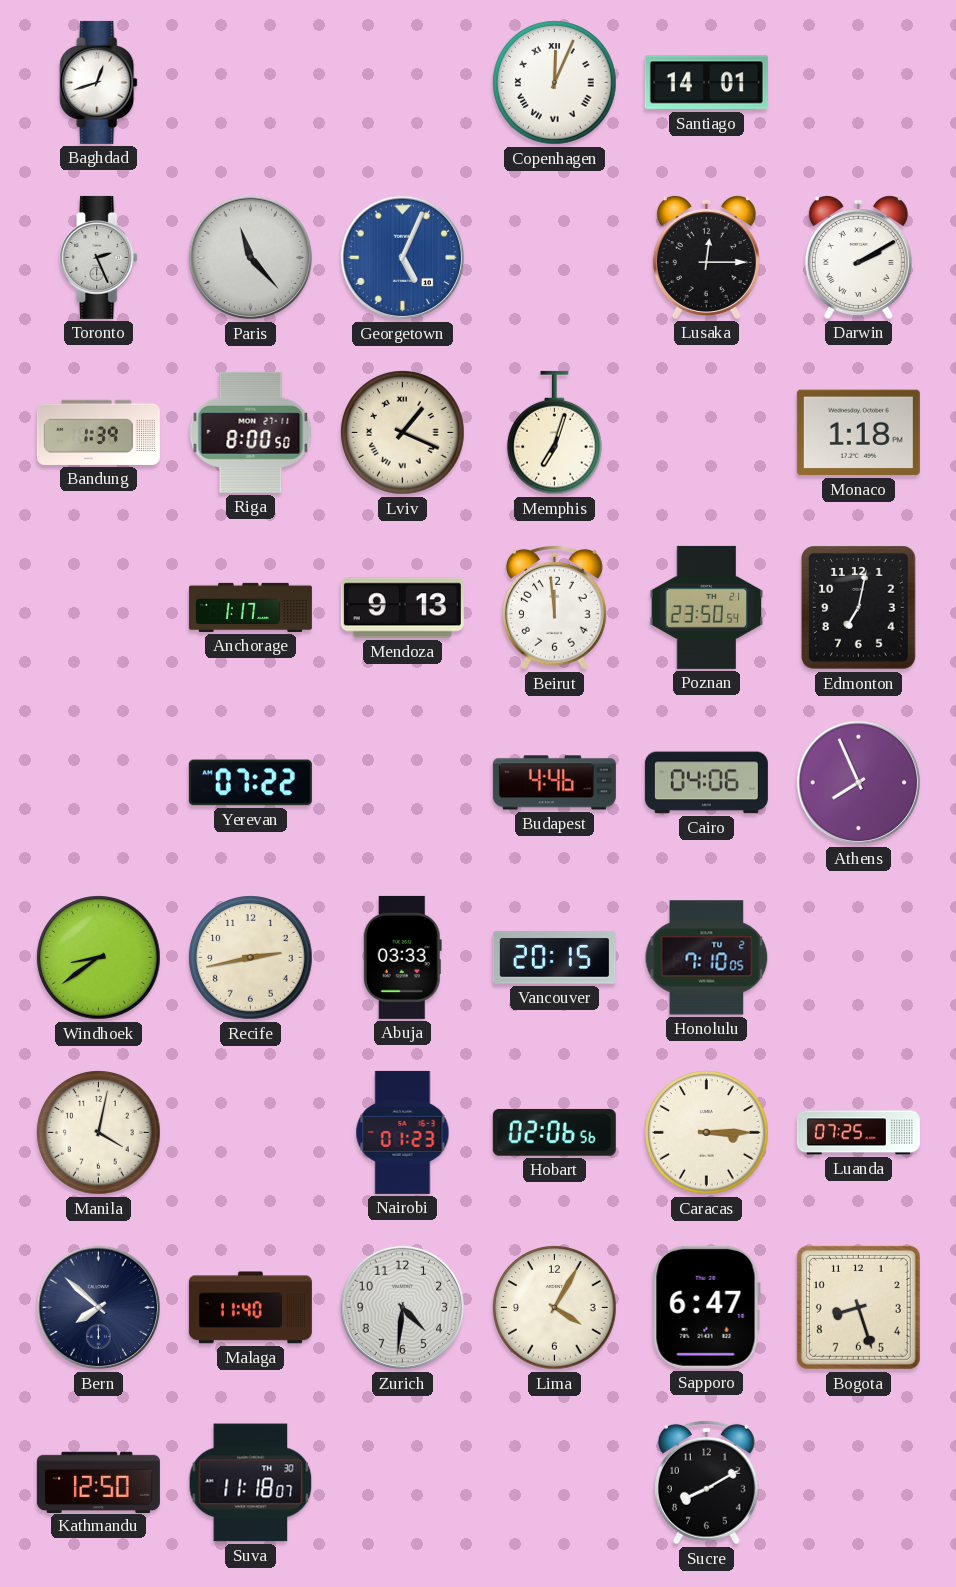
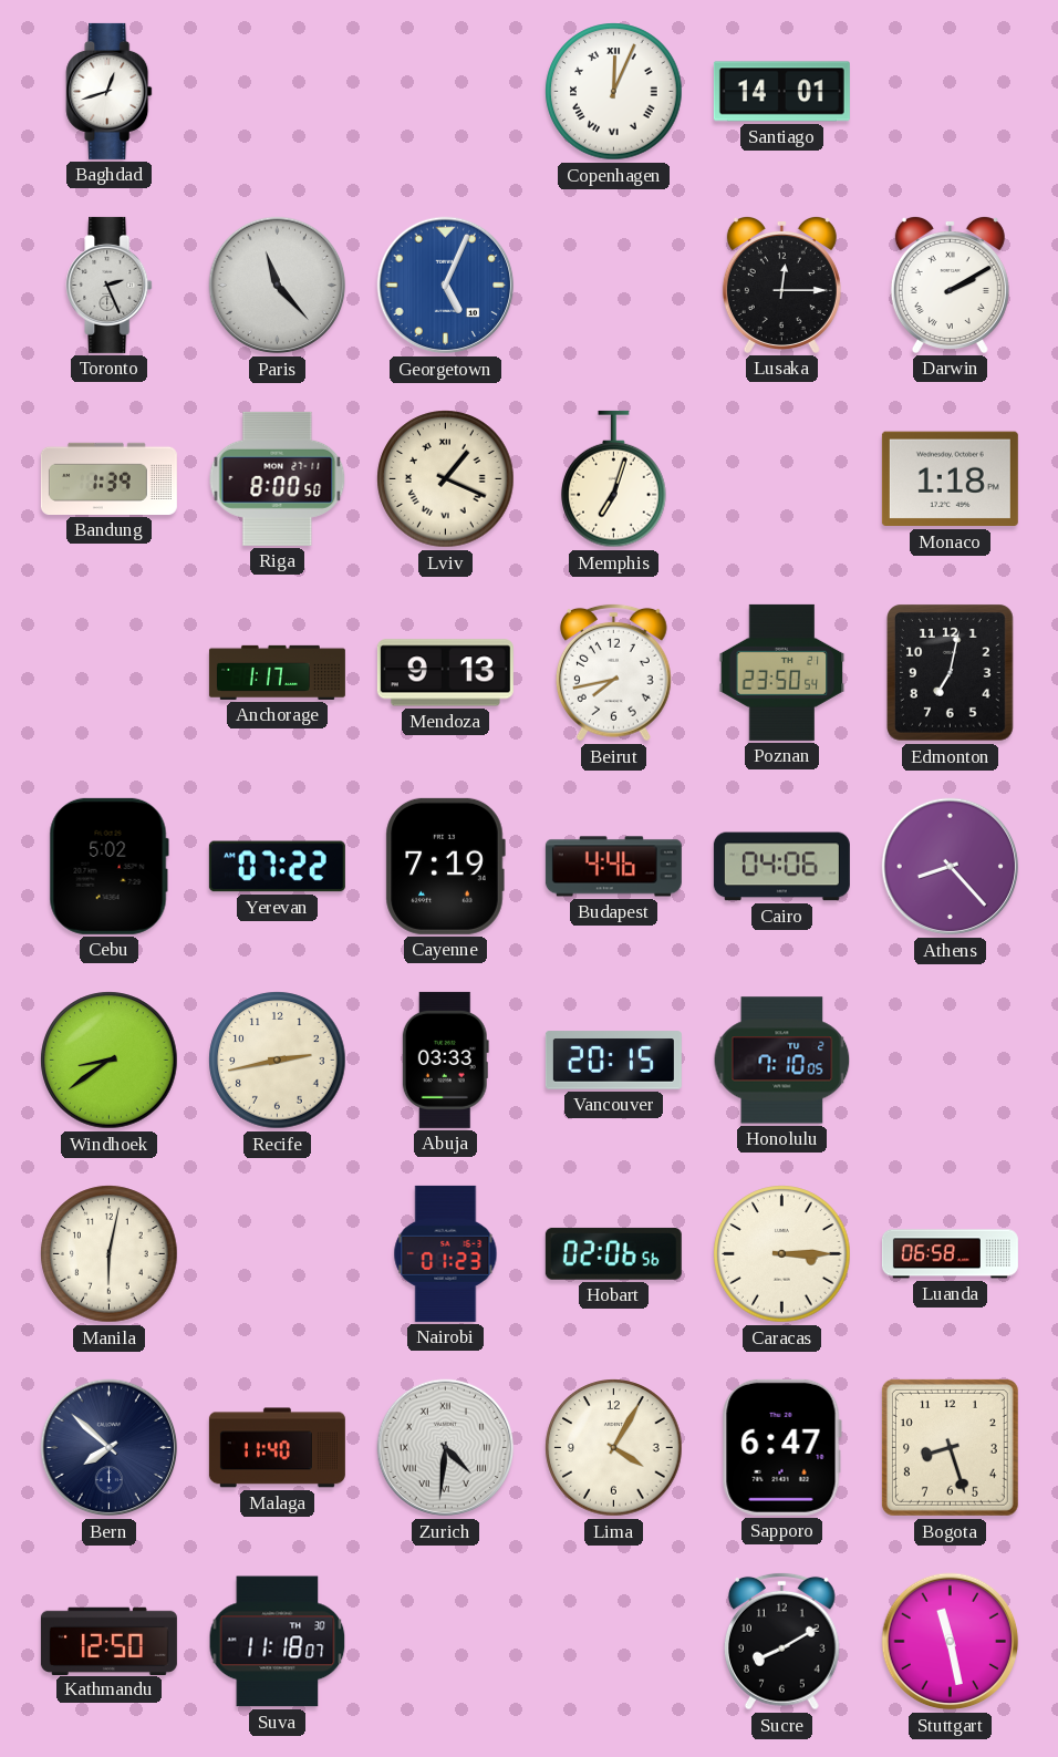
Beirut: 11:59 -> 7:43
Cebu: none -> 5:02
Cayenne: none -> 7:19
Athens: 7:56 -> 8:23
Manila: 4:02 -> 6:02
Luanda: 07:25 -> 06:58
Zurich numerals: Arabic -> Roman
Stuttgart: none -> 11:28
